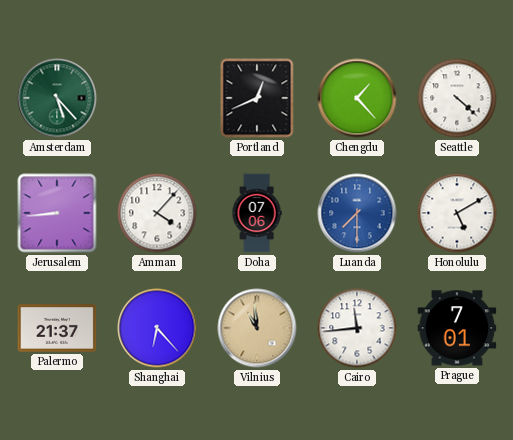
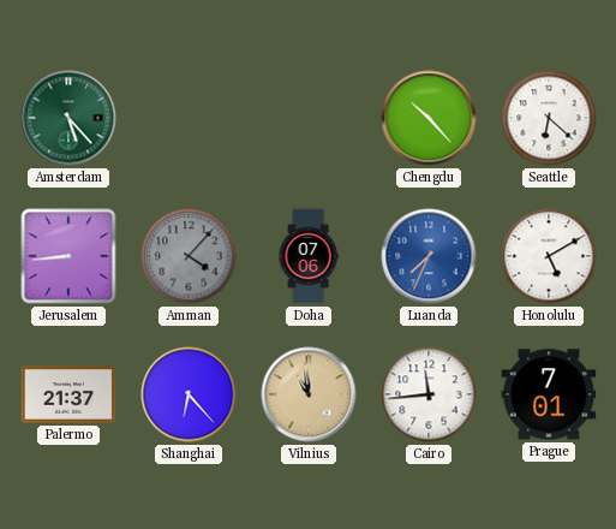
Portland: 12:41 -> none
Chengdu: 1:23 -> 10:23
Seattle: 4:22 -> 6:22
Amman dial: white -> grey
Luanda: 7:30 -> 7:34
